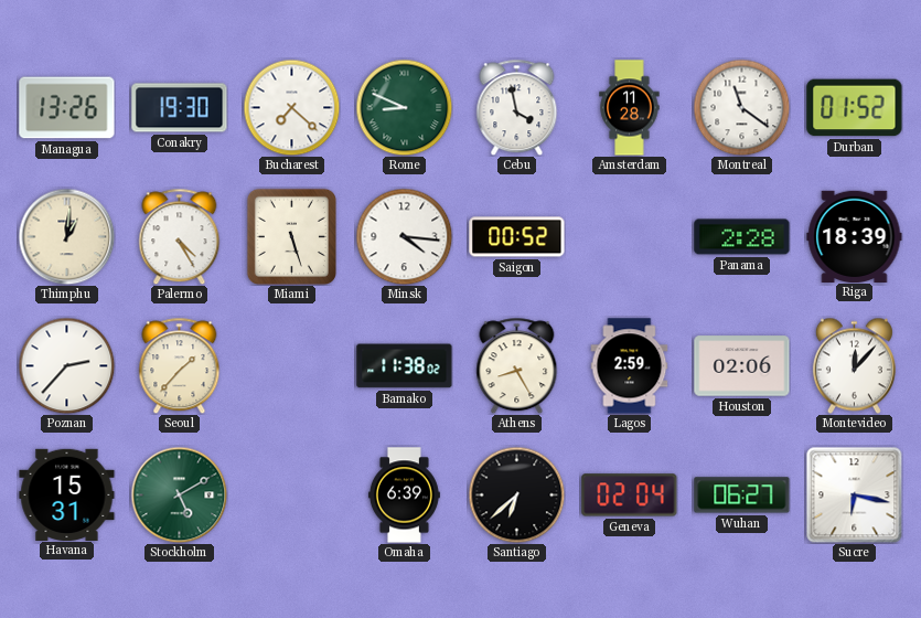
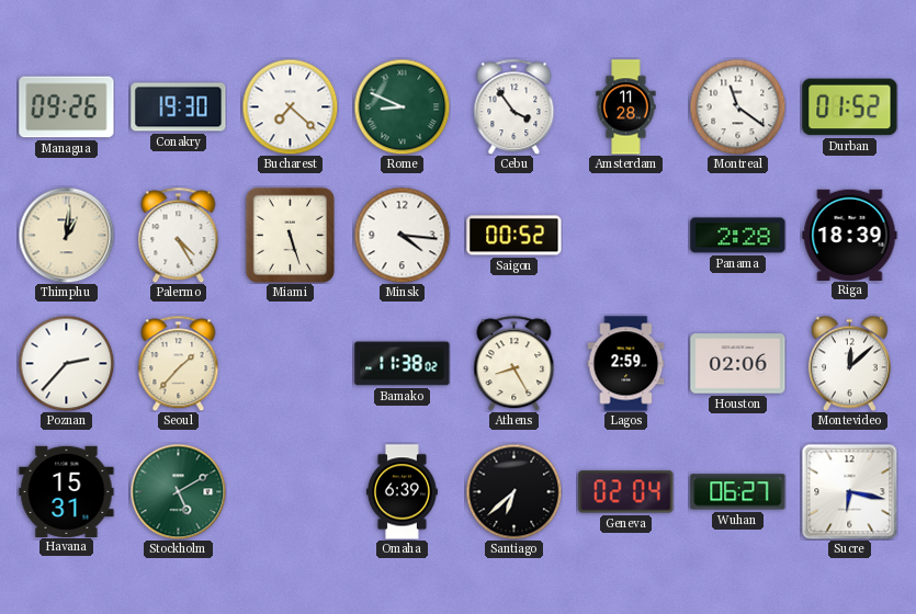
Managua: 13:26 -> 09:26
Cebu: 3:58 -> 3:54
Montevideo: 12:07 -> 12:08
